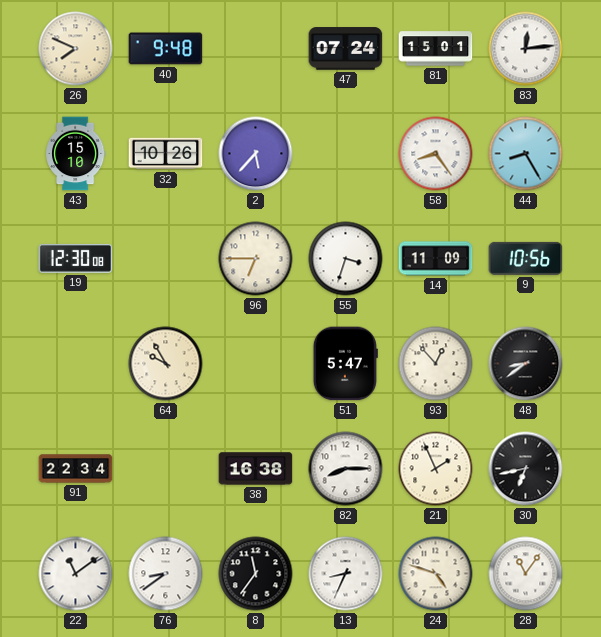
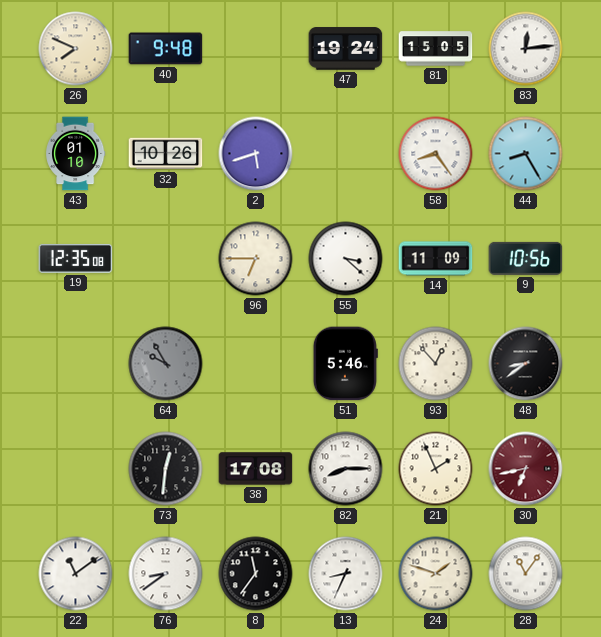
47: 07:24 -> 19:24
81: 15:01 -> 15:05
43: 15:10 -> 01:10
2: 5:37 -> 5:42
19: 12:30 -> 12:35
55: 3:33 -> 3:22
64 dial: cream -> grey
51: 5:47 -> 5:46
91: 22:34 -> none
73: none -> 12:31
38: 16:38 -> 17:08
30 dial: black -> burgundy
24: 4:48 -> 1:48
